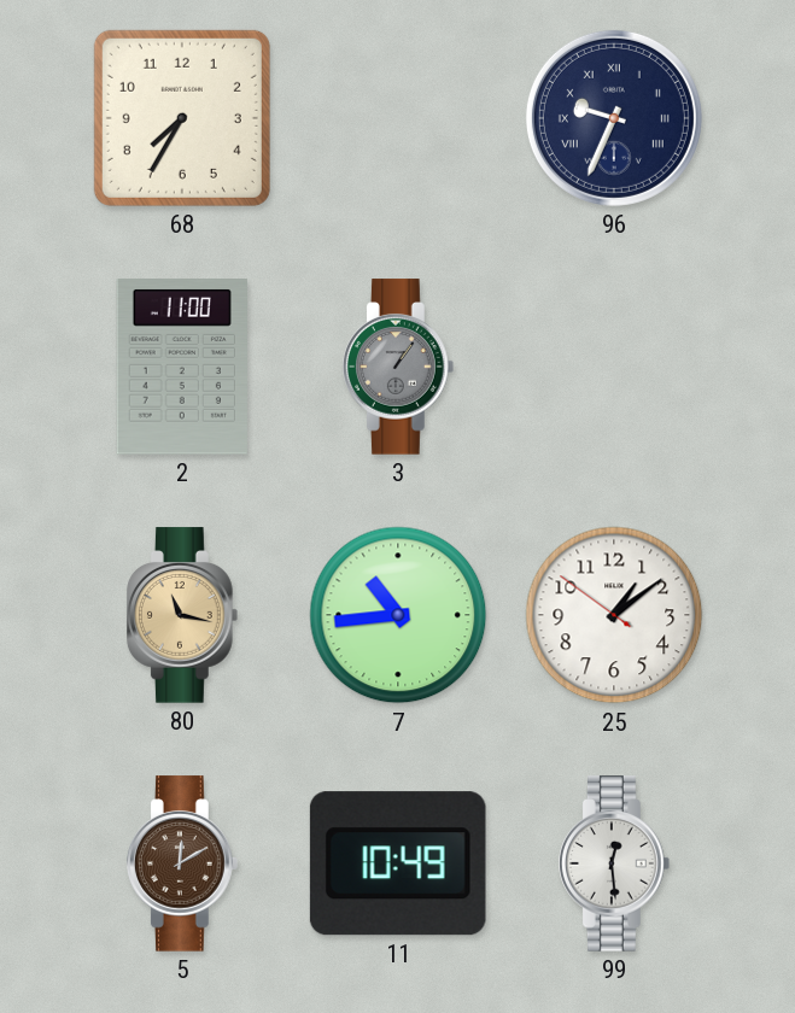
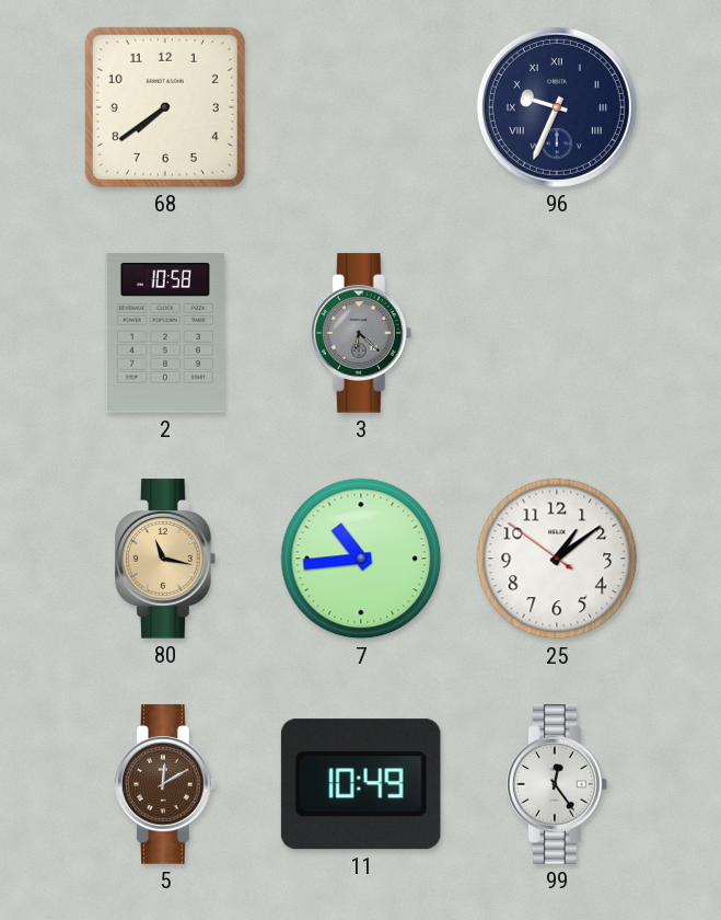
68: 7:35 -> 7:39
2: 11:00 -> 10:58
3: 1:06 -> 6:22
99: 12:29 -> 12:24
